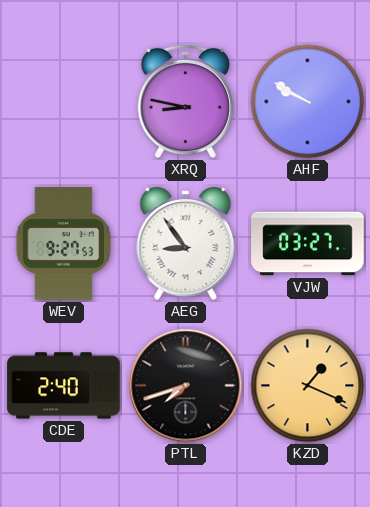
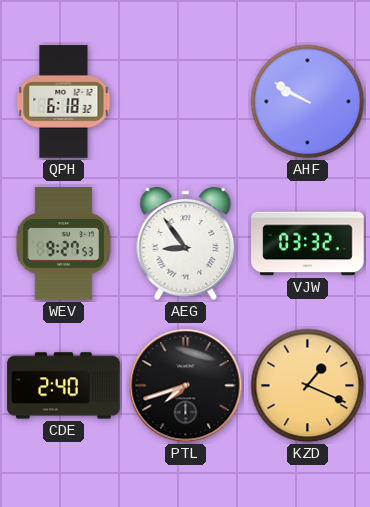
QPH: none -> 6:18
XRQ: 8:47 -> none
VJW: 03:27 -> 03:32
